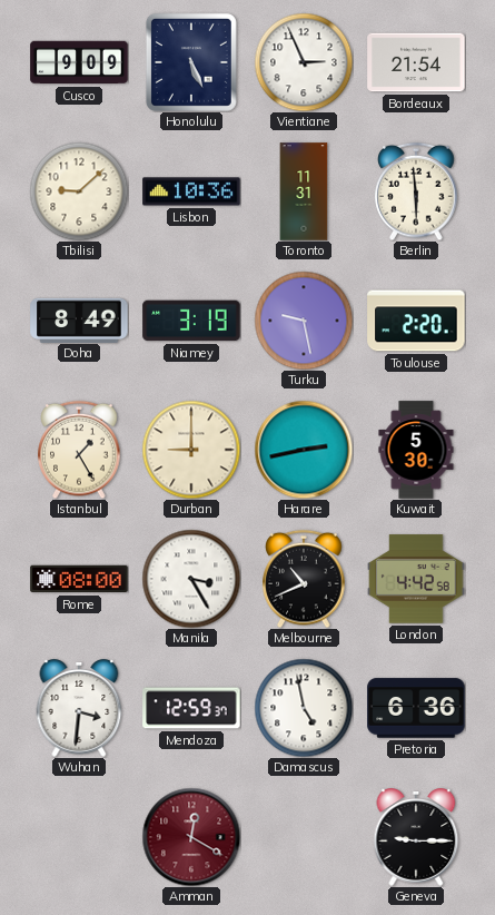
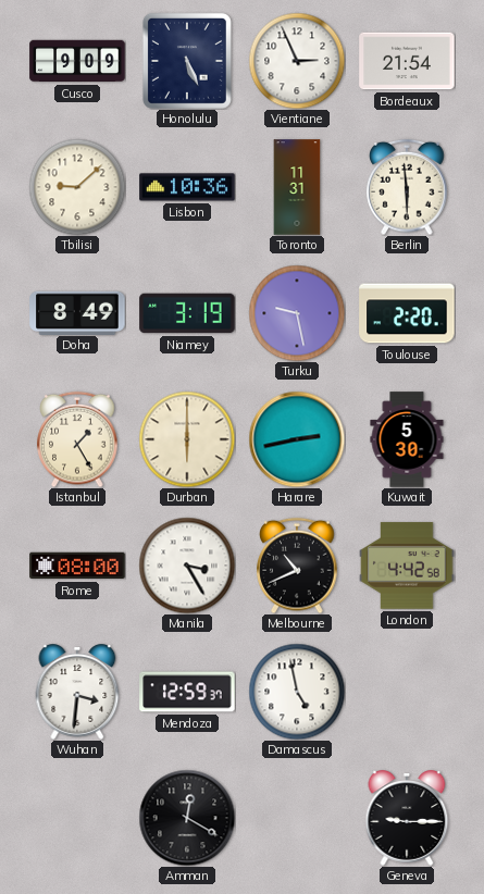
Durban: 9:00 -> 6:00
Pretoria: 6:36 -> none
Amman dial: burgundy -> black
